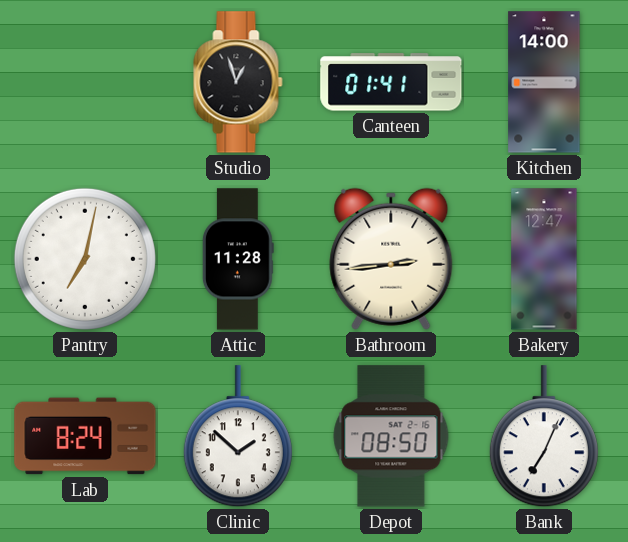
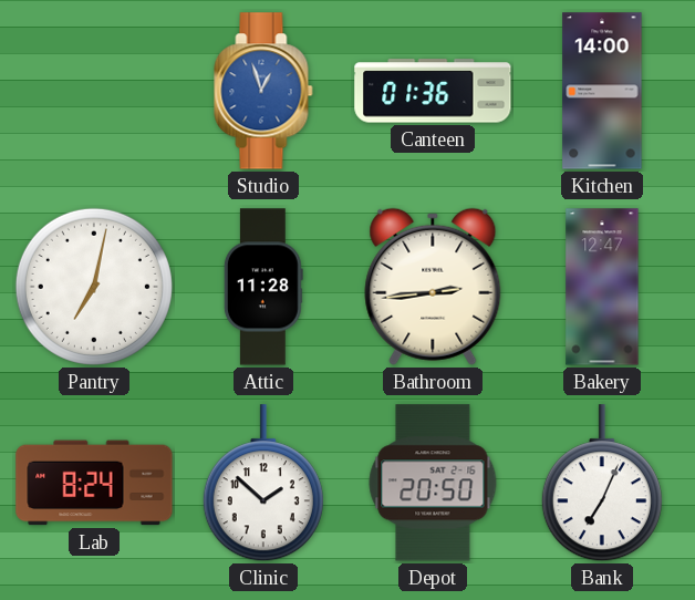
Studio dial: black -> blue
Canteen: 01:41 -> 01:36
Depot: 08:50 -> 20:50
